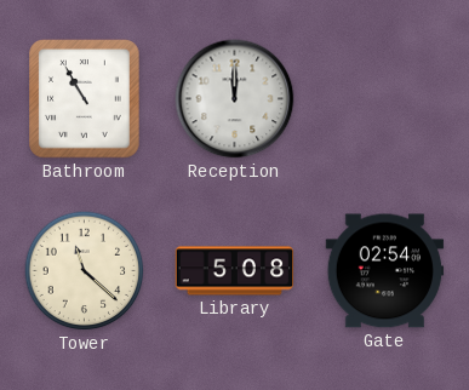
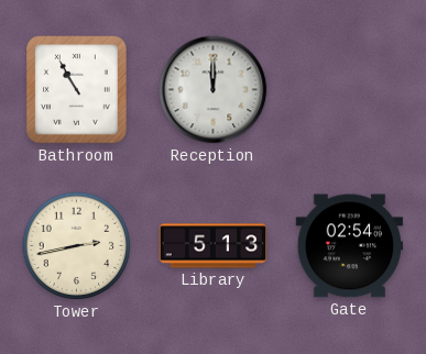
Tower: 11:22 -> 2:43
Library: 5:08 -> 5:13
